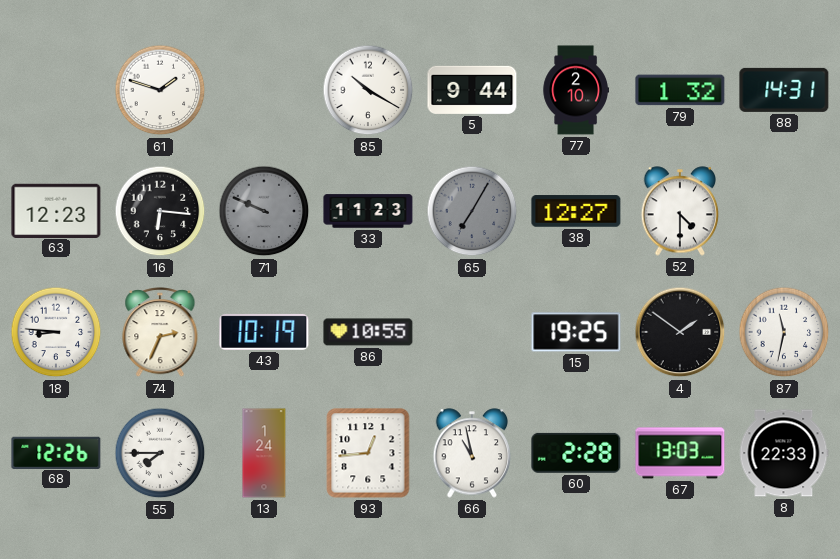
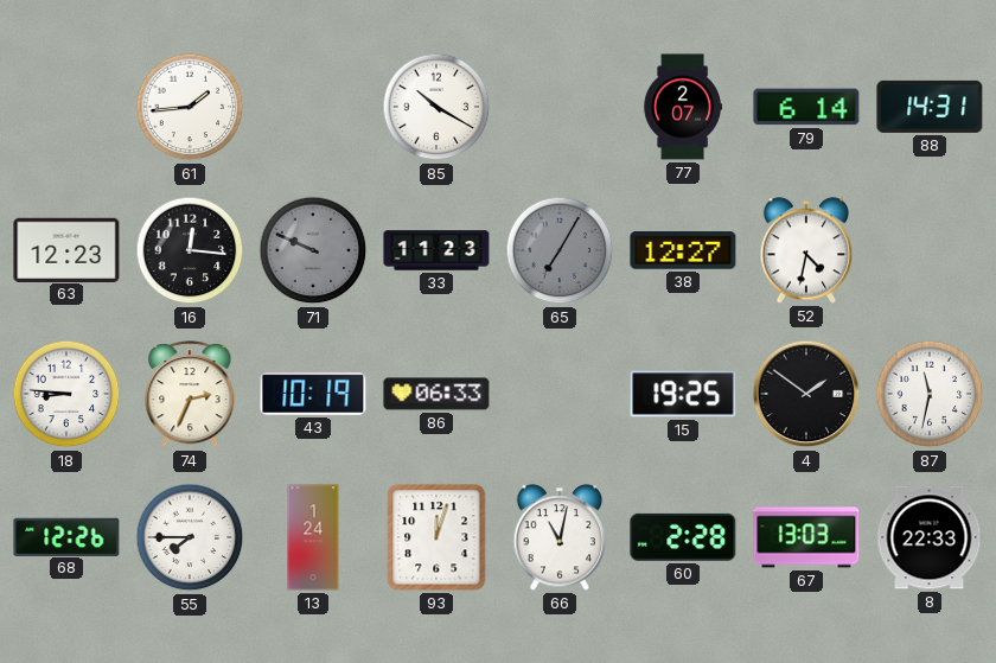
61: 1:48 -> 1:44
5: 9:44 -> none
77: 2:10 -> 2:07
79: 1:32 -> 6:14
16: 6:16 -> 12:16
52: 4:30 -> 4:32
86: 10:55 -> 06:33
93: 12:44 -> 12:03
66: 10:58 -> 11:02
